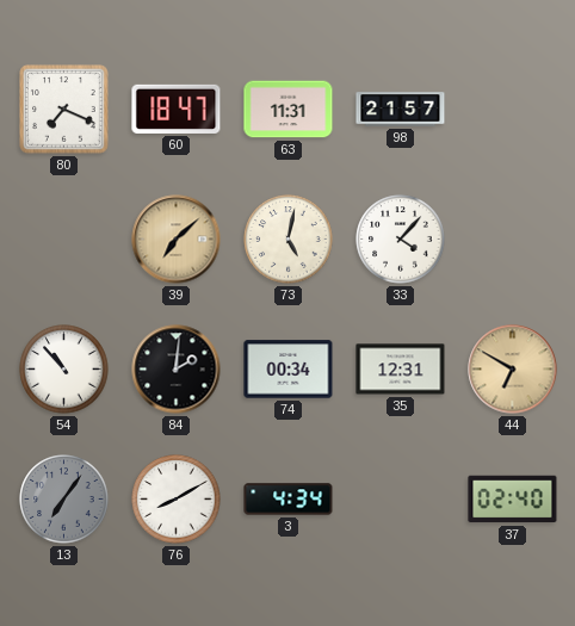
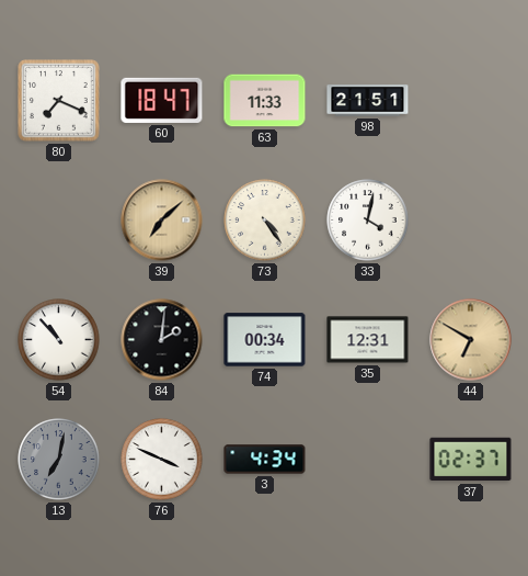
63: 11:31 -> 11:33
98: 21:57 -> 21:51
73: 5:02 -> 4:24
33: 4:07 -> 4:02
13: 7:06 -> 7:02
76: 8:10 -> 3:49
37: 02:40 -> 02:37
